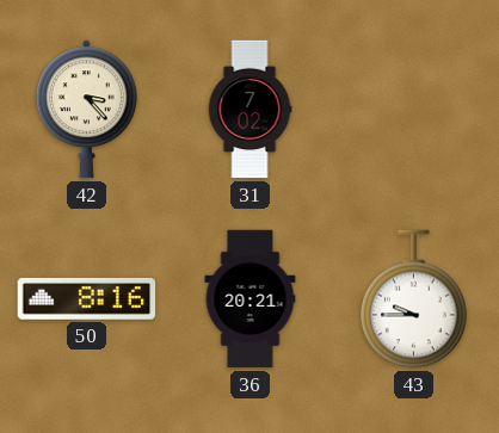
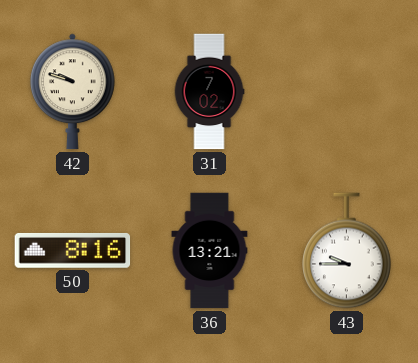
42: 3:23 -> 9:48
36: 20:21 -> 13:21
